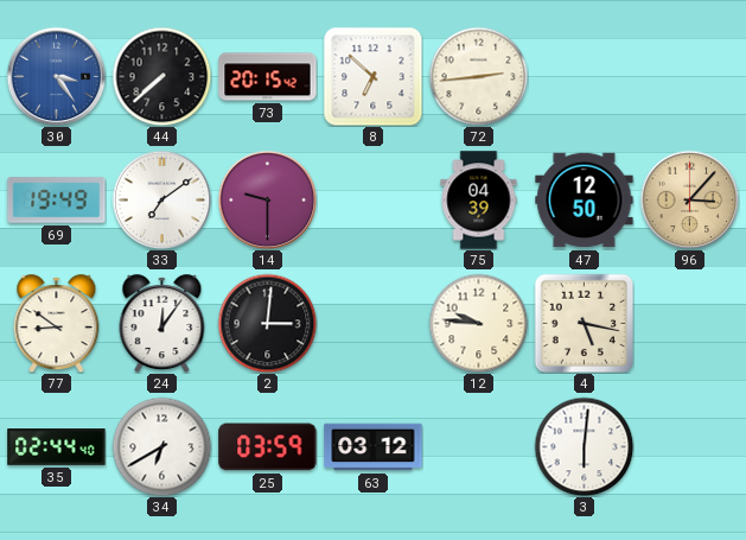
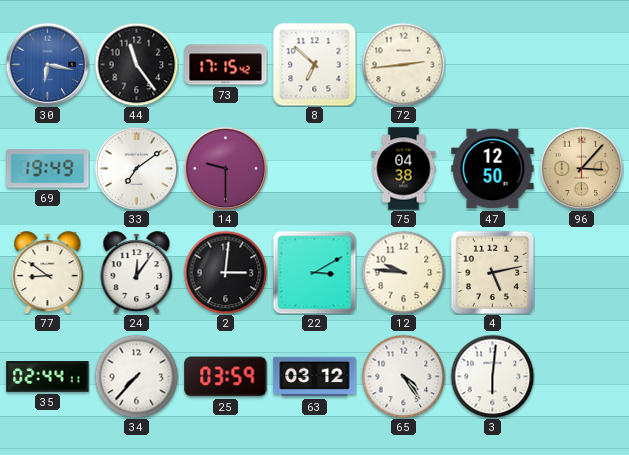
30: 3:24 -> 6:17
44: 7:38 -> 11:24
73: 20:15 -> 17:15
75: 04:39 -> 04:38
22: none -> 3:10
4: 5:17 -> 5:13
35: 02:44:40 -> 02:44:11
34: 6:40 -> 7:37
65: none -> 4:24
